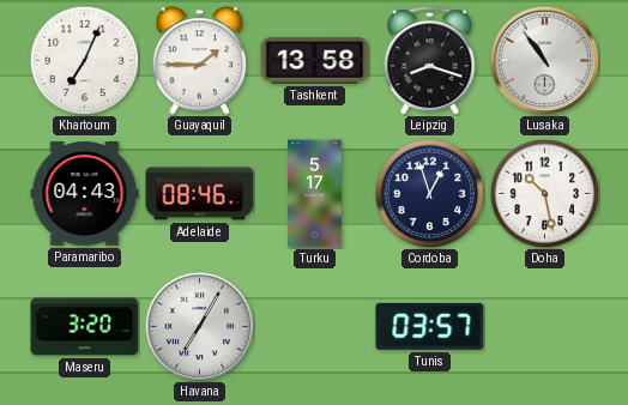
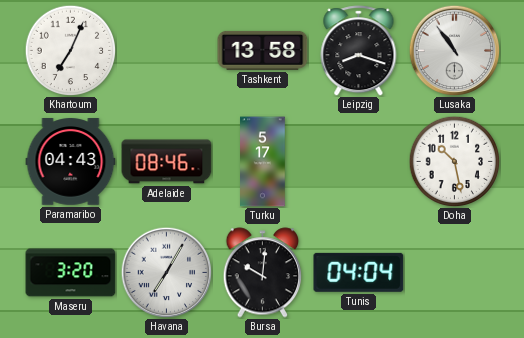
Guayaquil: 1:45 -> none
Cordoba: 12:57 -> none
Bursa: none -> 10:01
Tunis: 03:57 -> 04:04
